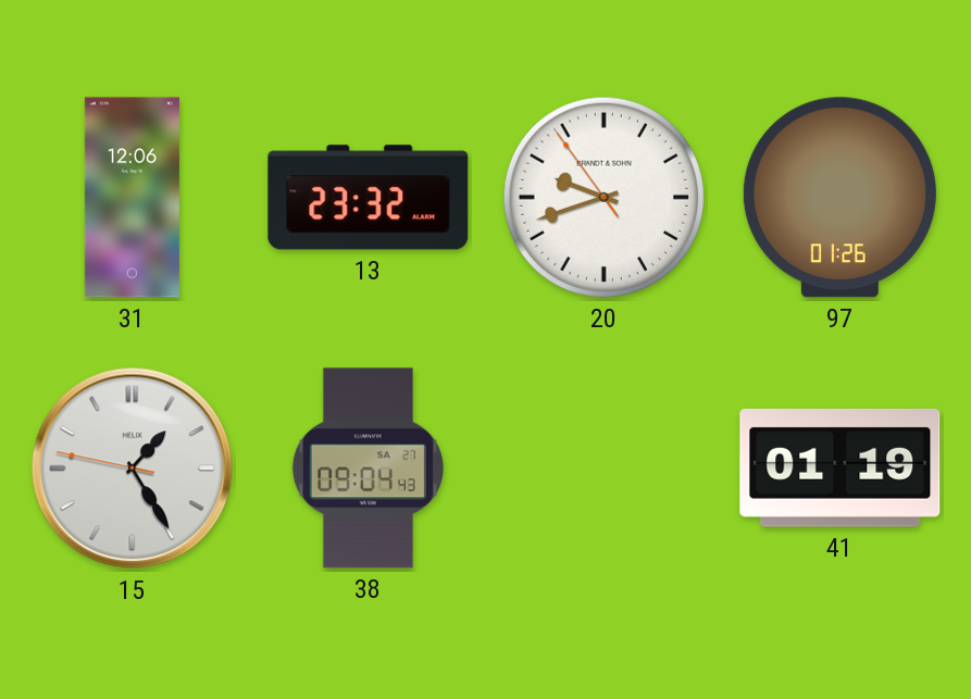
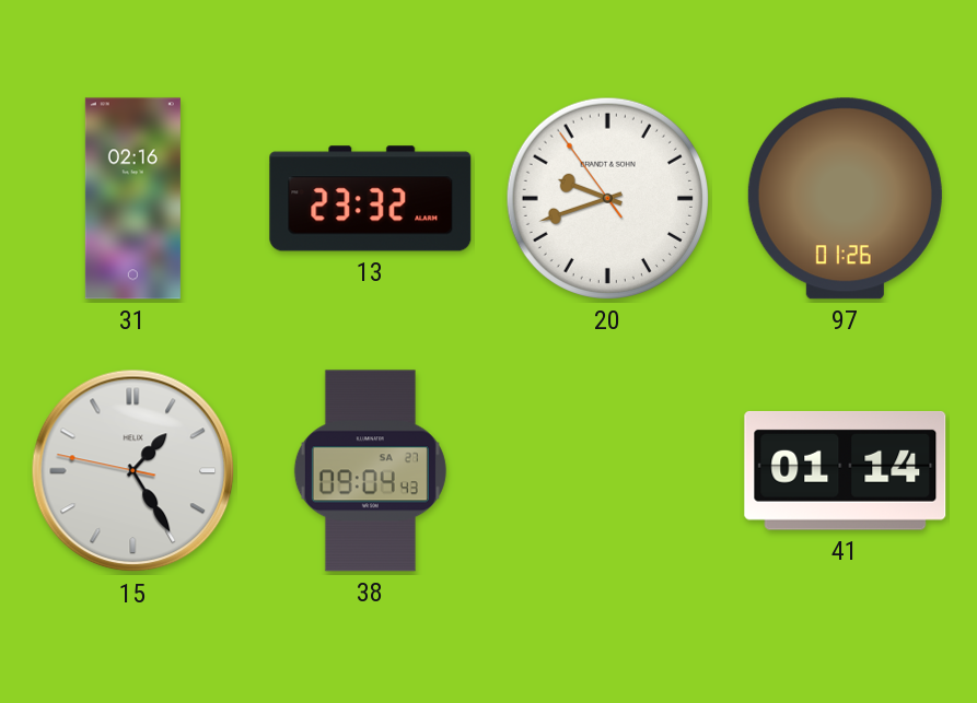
31: 12:06 -> 02:16
41: 01:19 -> 01:14
